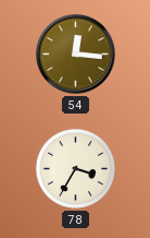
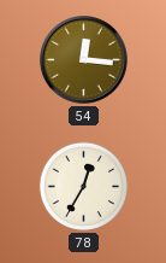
78: 3:35 -> 12:35
